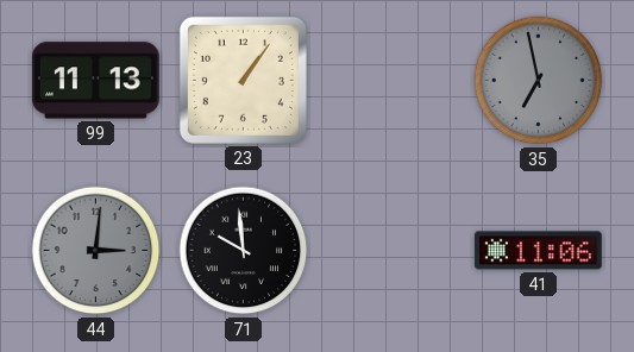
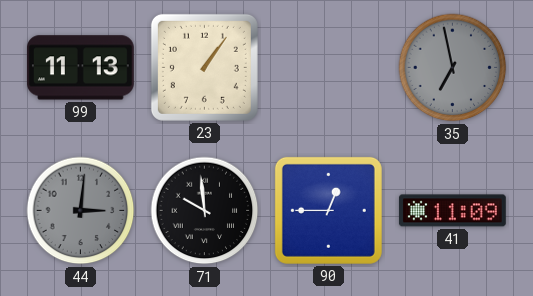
90: none -> 12:45
41: 11:06 -> 11:09
